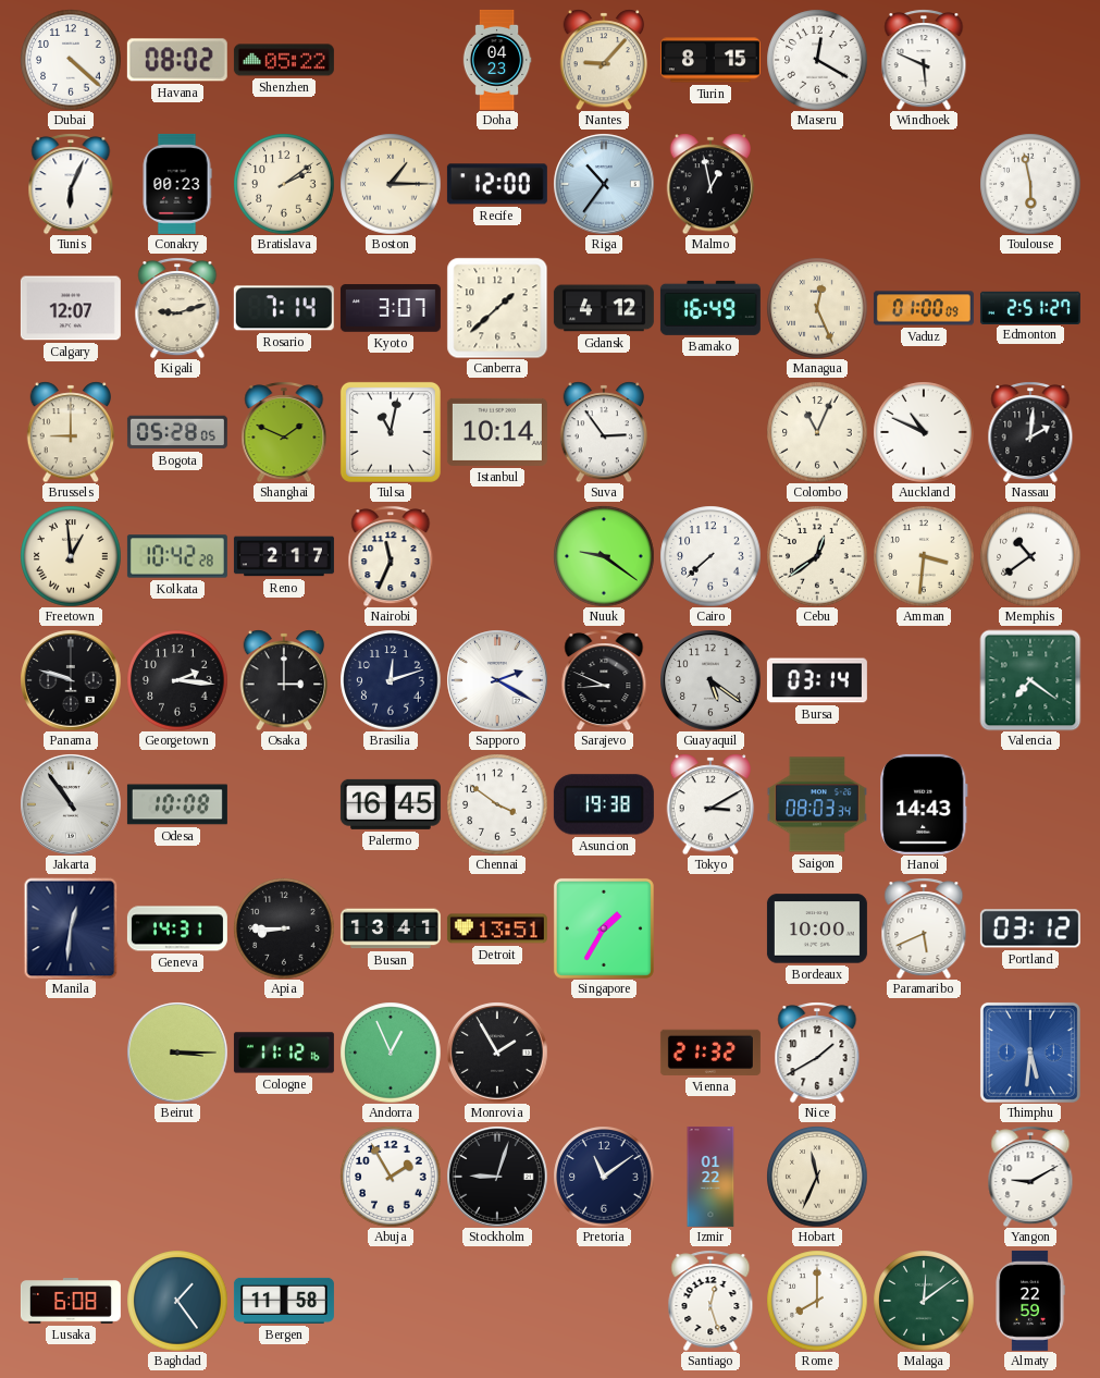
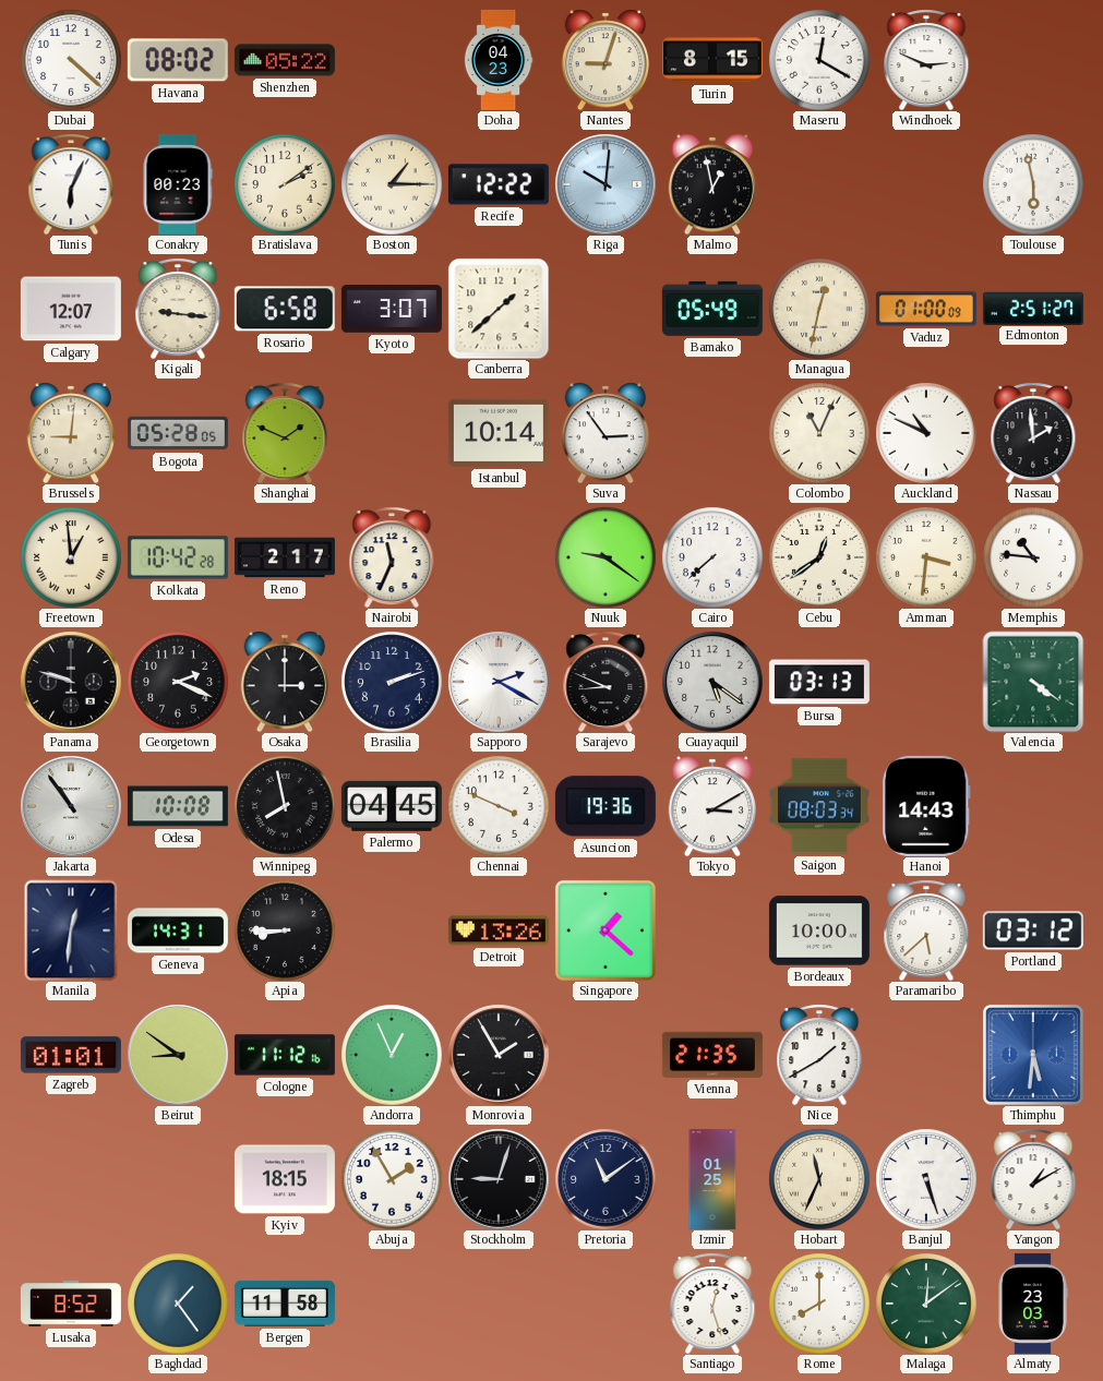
Nantes: 9:07 -> 9:03
Windhoek: 5:49 -> 2:49
Recife: 12:00 -> 12:22
Riga: 10:36 -> 10:01
Kigali: 9:12 -> 9:16
Rosario: 7:14 -> 6:58
Gdansk: 4:12 -> none
Bamako: 16:49 -> 05:49
Managua: 12:26 -> 12:32
Brussels: 9:00 -> 9:01
Tulsa: 11:02 -> none
Nassau: 2:01 -> 1:59
Memphis: 10:39 -> 10:46
Georgetown: 2:16 -> 2:19
Brasilia: 12:12 -> 2:12
Bursa: 03:14 -> 03:13
Valencia: 7:21 -> 4:21
Winnipeg: none -> 7:58
Palermo: 16:45 -> 04:45
Chennai: 3:51 -> 3:49
Asuncion: 19:38 -> 19:36
Busan: 13:41 -> none
Detroit: 13:51 -> 13:26
Singapore: 1:35 -> 1:22
Paramaribo: 5:41 -> 5:38
Zagreb: none -> 01:01
Beirut: 3:15 -> 8:51
Vienna: 21:32 -> 21:35
Kyiv: none -> 18:15
Izmir: 01:22 -> 01:25
Banjul: none -> 5:27
Yangon: 9:10 -> 1:10
Lusaka: 6:08 -> 8:52
Almaty: 22:59 -> 23:03
